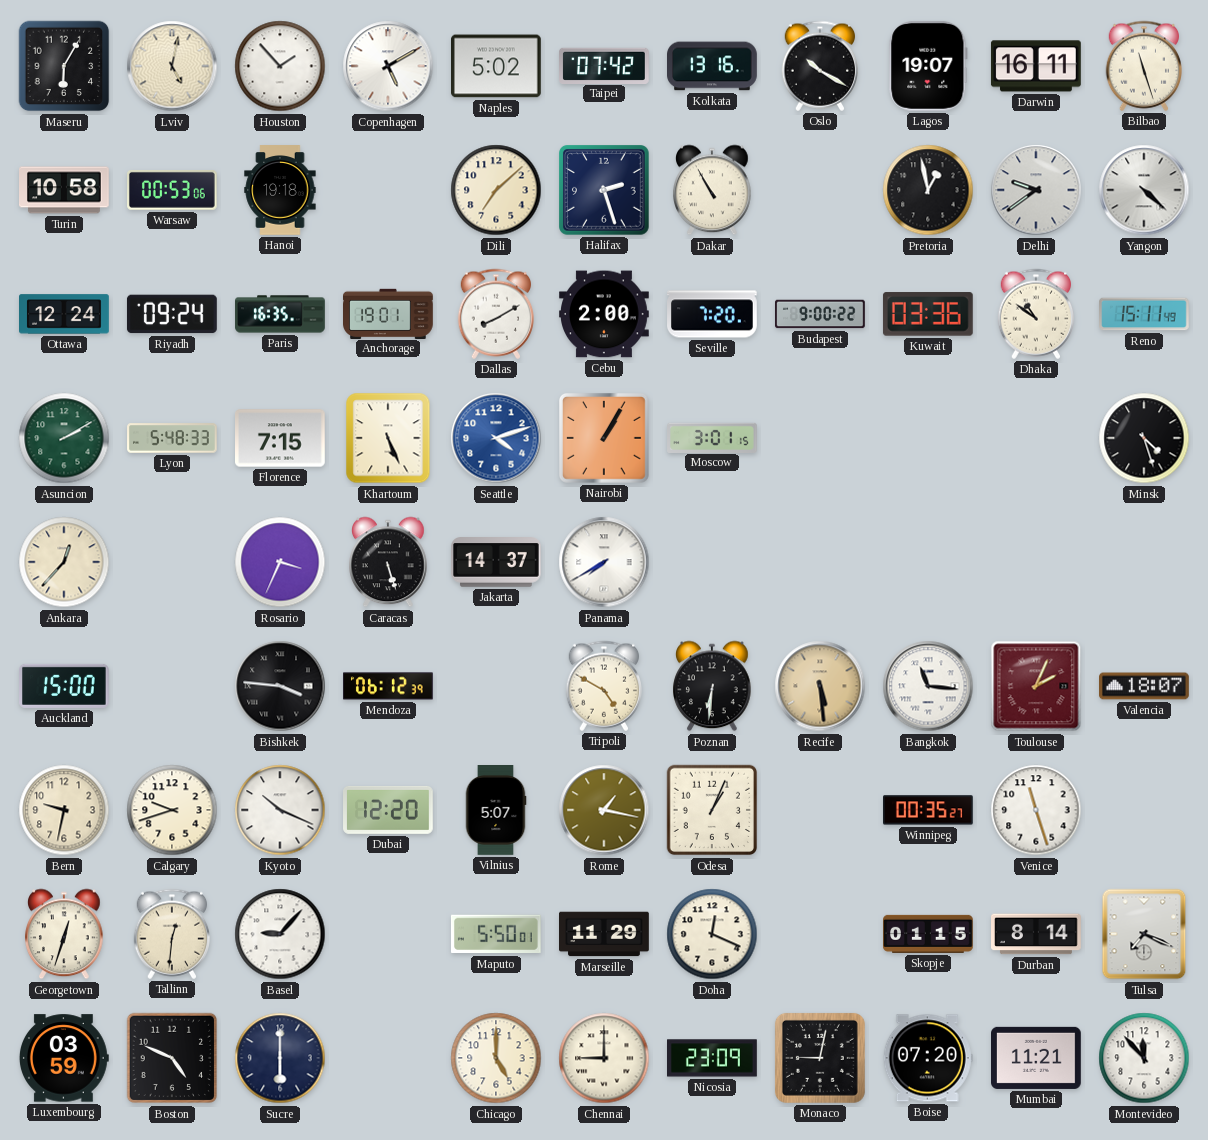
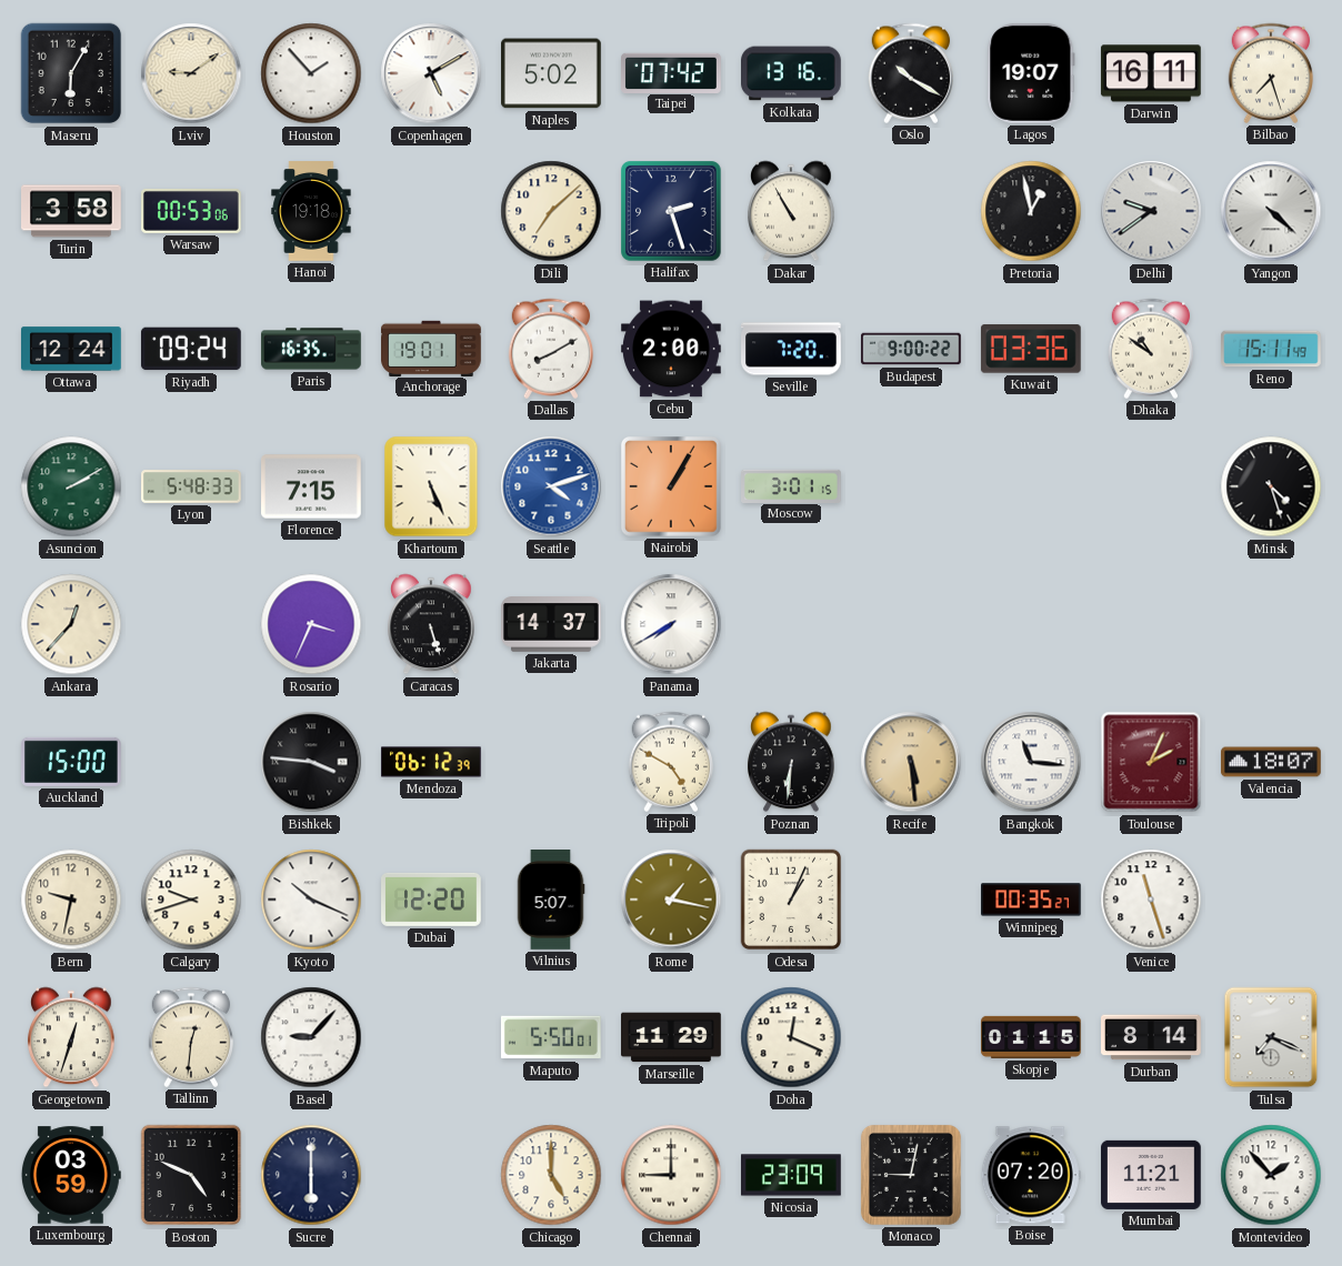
Lviv: 5:02 -> 9:09
Bilbao: 11:27 -> 7:27
Turin: 10:58 -> 3:58
Montevideo: 11:53 -> 1:53
